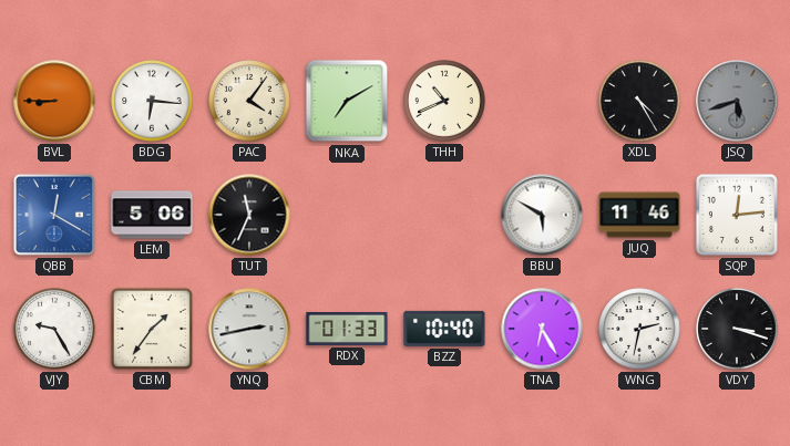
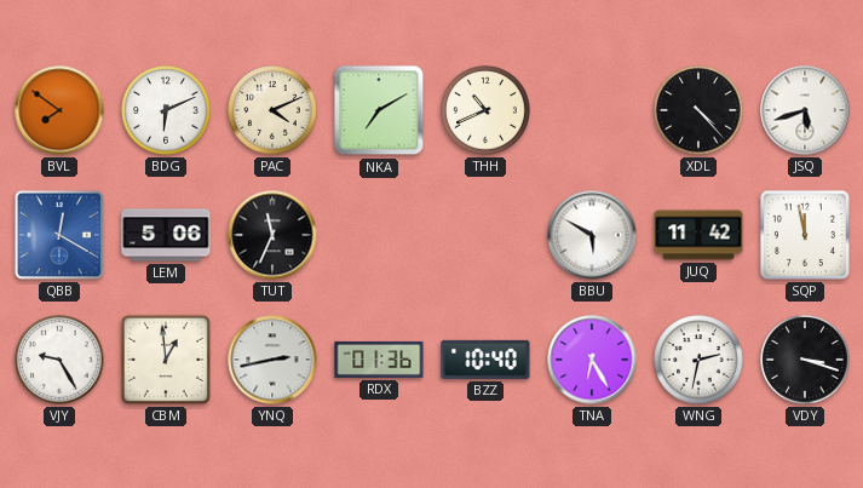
BVL: 8:45 -> 7:51
BDG: 6:16 -> 6:11
PAC: 4:06 -> 4:11
XDL: 4:25 -> 4:23
JSQ dial: grey -> white
JUQ: 11:46 -> 11:42
SQP: 12:14 -> 11:58
CBM: 1:36 -> 12:59
RDX: 01:33 -> 01:36
